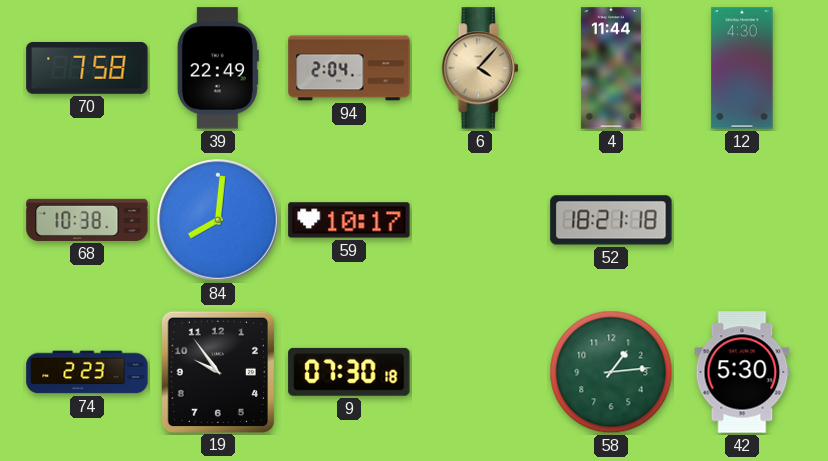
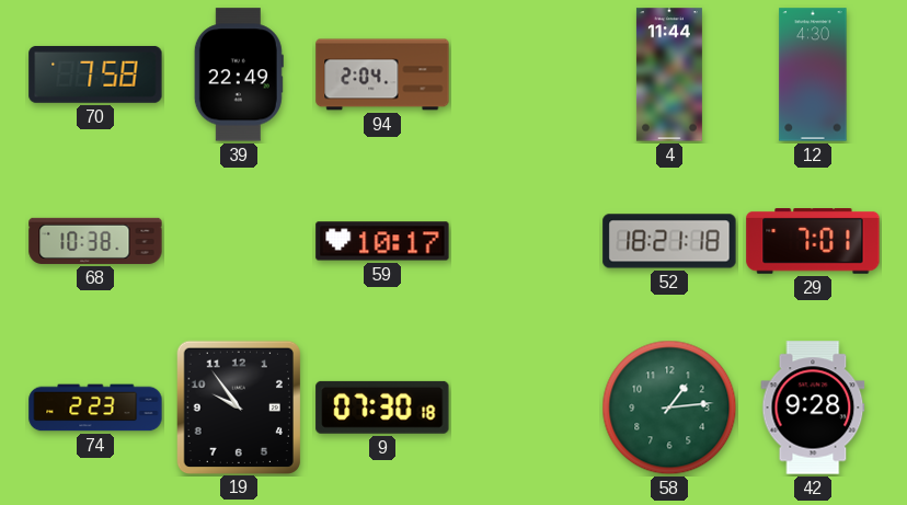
6: 4:07 -> none
84: 8:01 -> none
29: none -> 7:01
42: 5:30 -> 9:28
